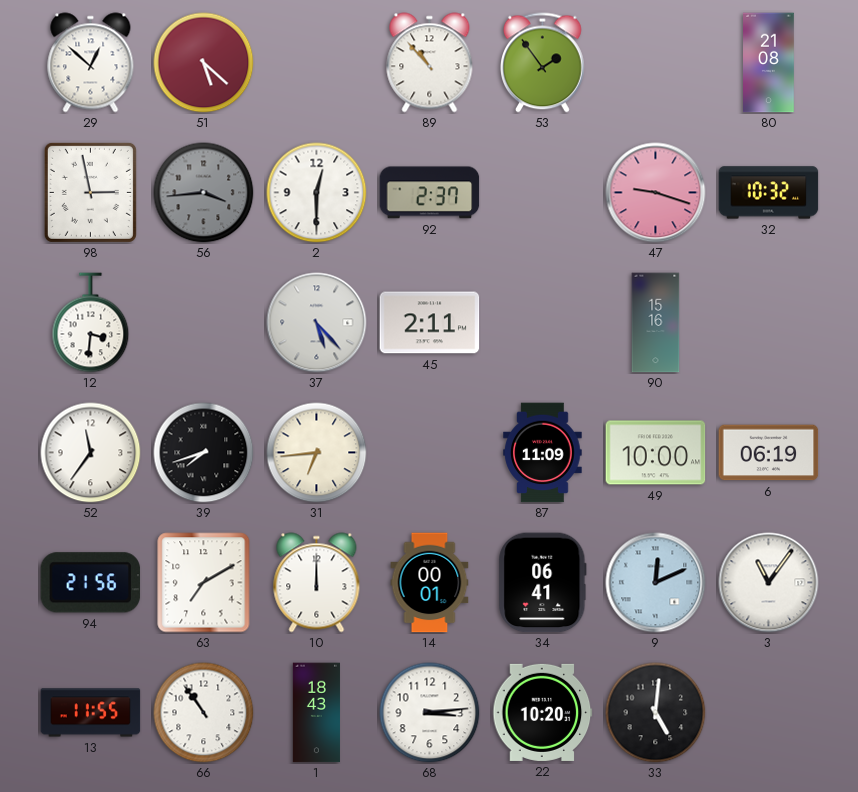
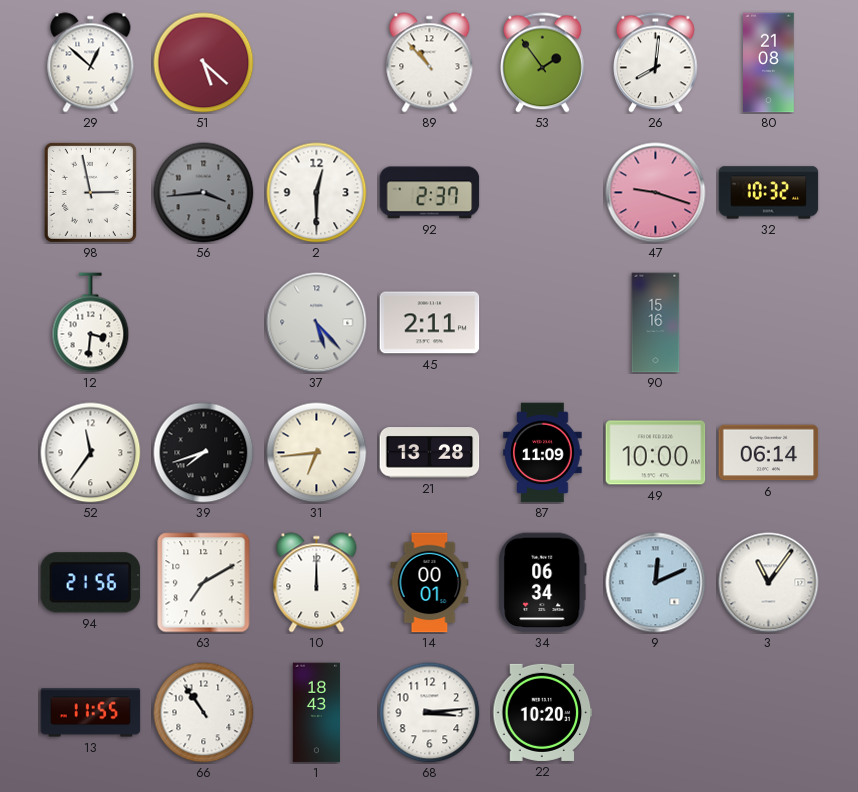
26: none -> 8:01
21: none -> 13:28
6: 06:19 -> 06:14
34: 06:41 -> 06:34
33: 5:01 -> none
